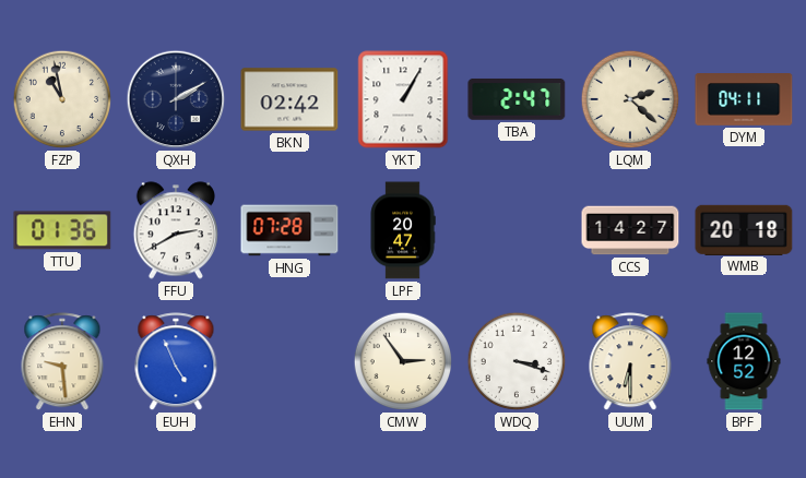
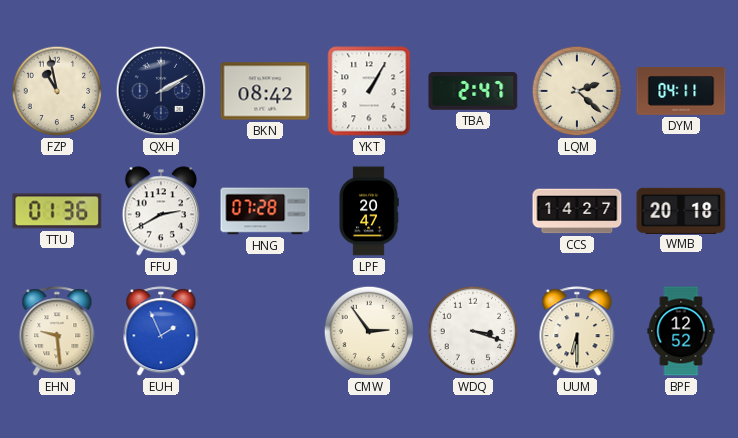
BKN: 02:42 -> 08:42
EUH: 4:56 -> 1:56
